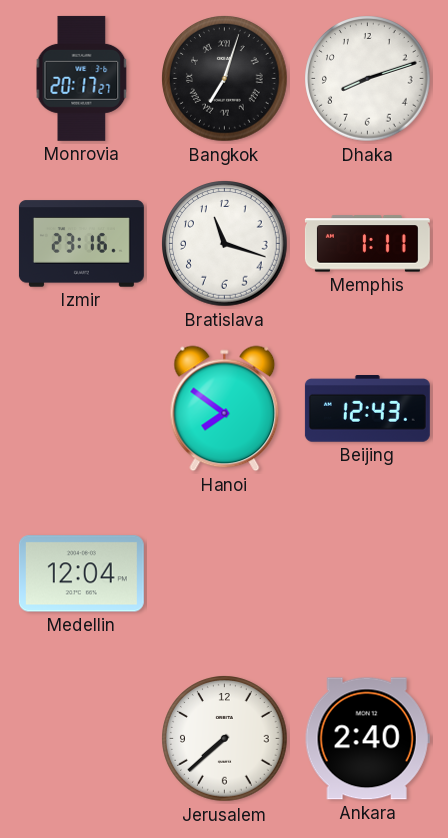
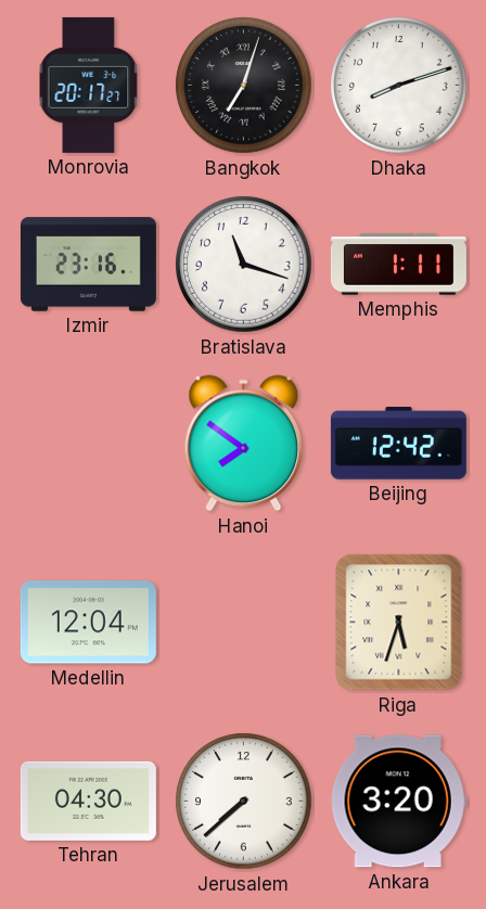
Beijing: 12:43 -> 12:42
Riga: none -> 5:33
Tehran: none -> 04:30
Ankara: 2:40 -> 3:20
